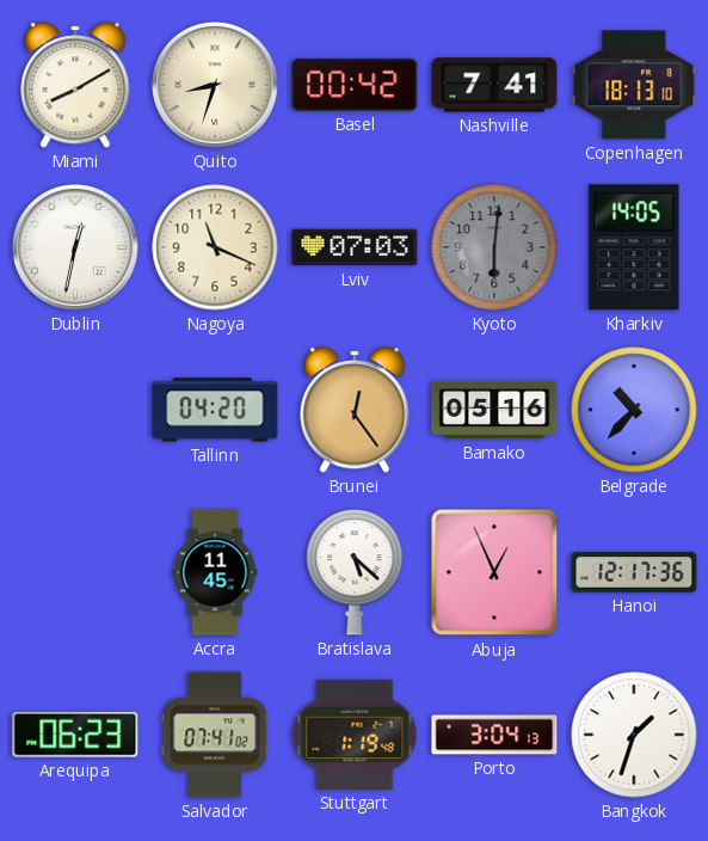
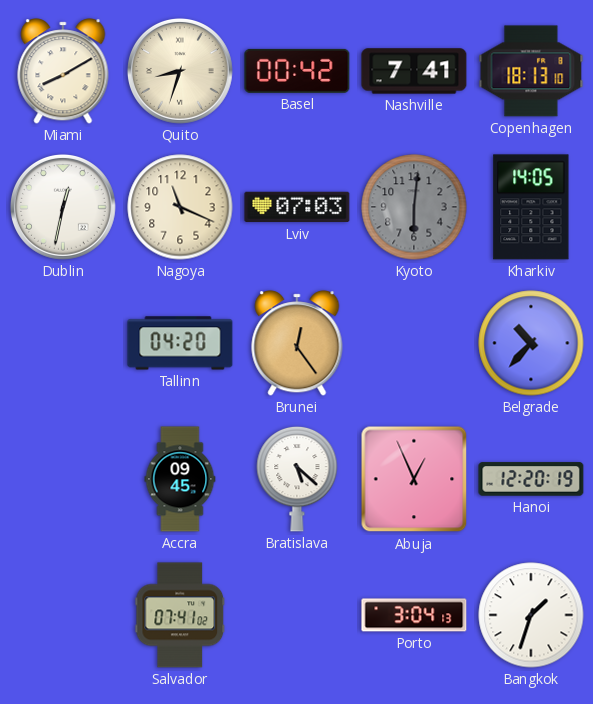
Bamako: 05:16 -> none
Accra: 11:45 -> 09:45
Hanoi: 12:17 -> 12:20
Arequipa: 06:23 -> none
Stuttgart: 1:19 -> none
